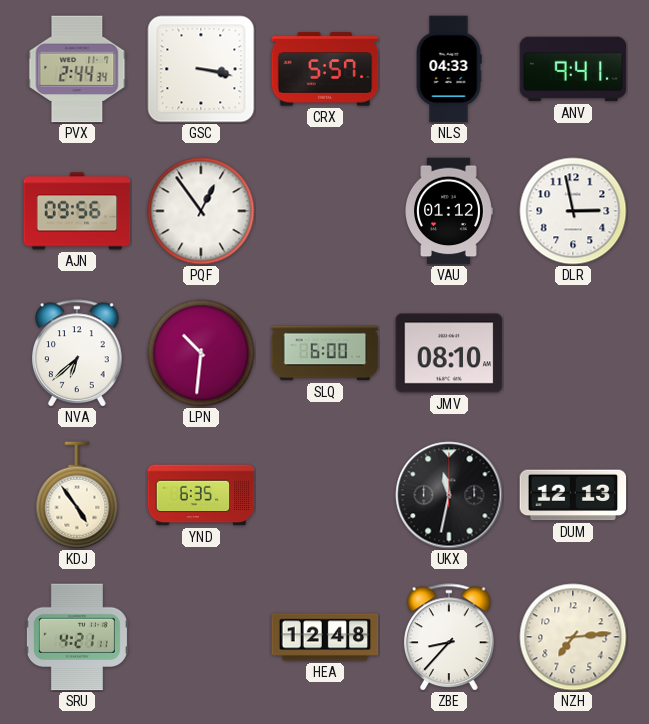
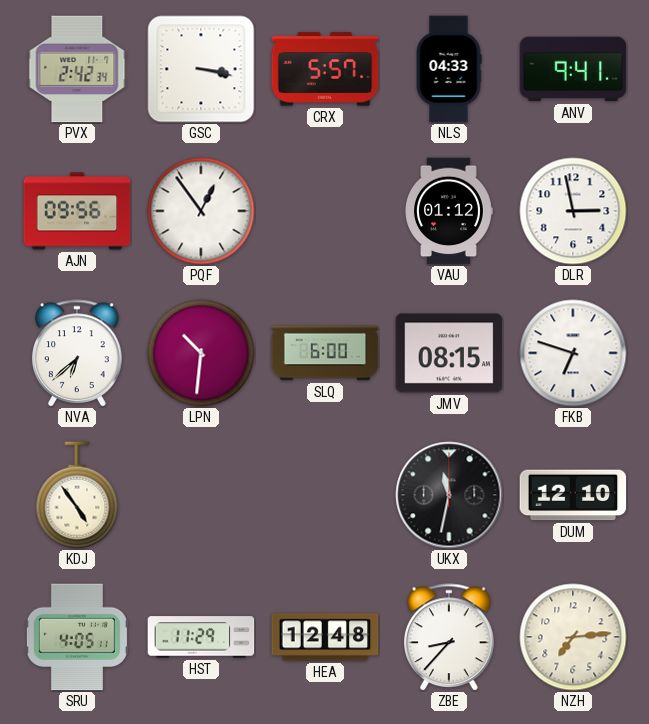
PVX: 2:44 -> 2:42
JMV: 08:10 -> 08:15
FKB: none -> 6:48
YND: 6:35 -> none
DUM: 12:13 -> 12:10
SRU: 4:21 -> 4:05
HST: none -> 11:29
